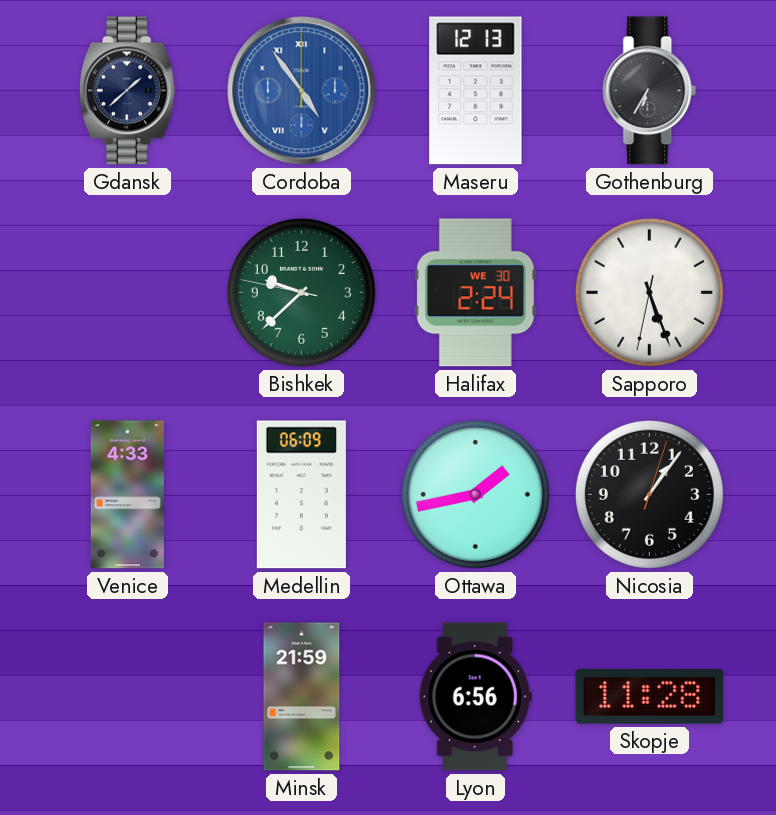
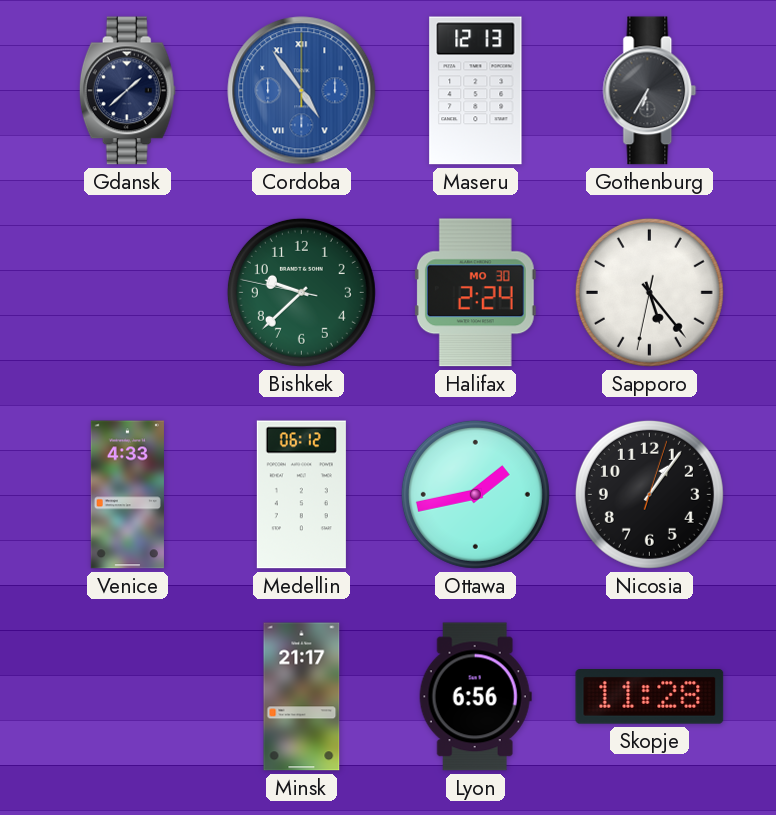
Halifax date: WE 30 -> MO 30
Sapporo: 5:26 -> 5:23
Medellin: 06:09 -> 06:12
Minsk: 21:59 -> 21:17
